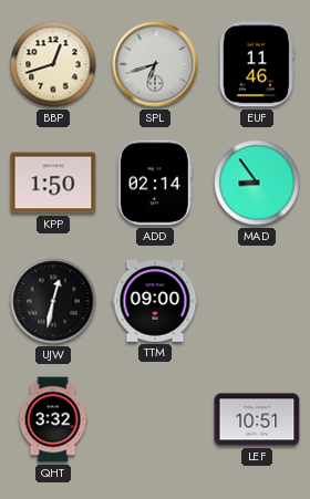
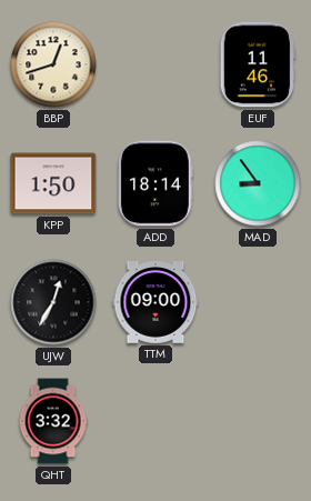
SPL: 6:42 -> none
ADD: 02:14 -> 18:14
UJW: 12:32 -> 12:35
LEF: 10:51 -> none
